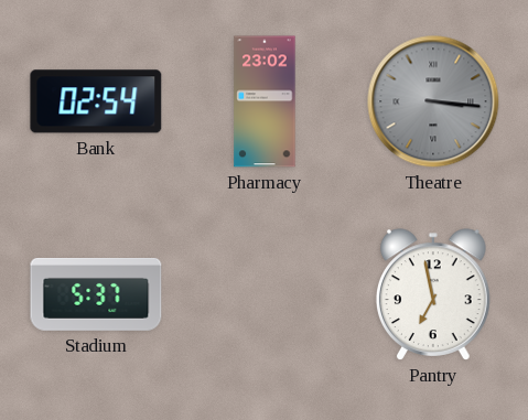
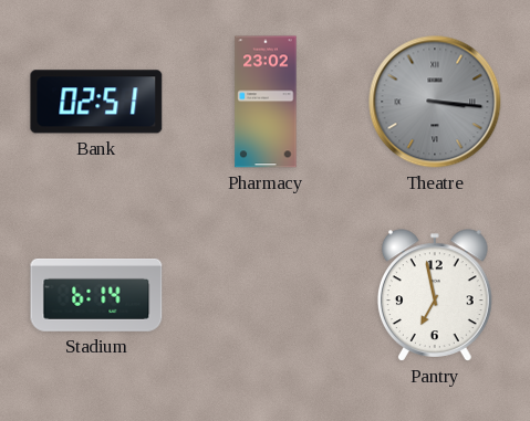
Bank: 02:54 -> 02:51
Stadium: 5:37 -> 6:14
